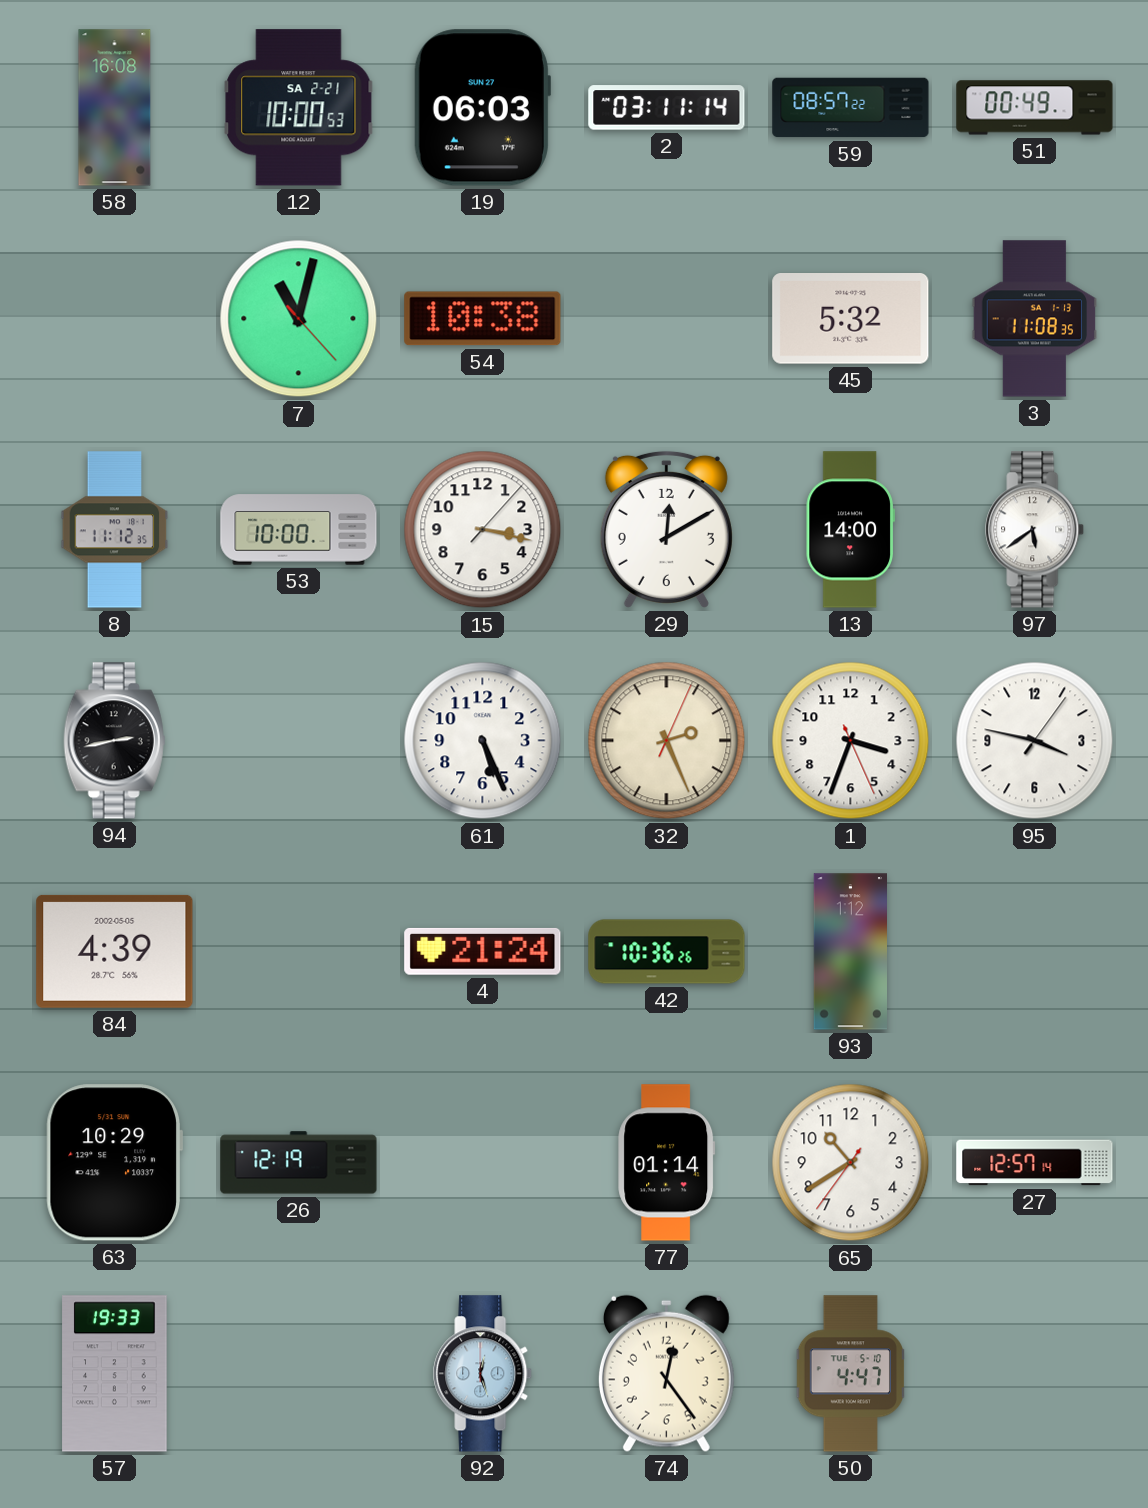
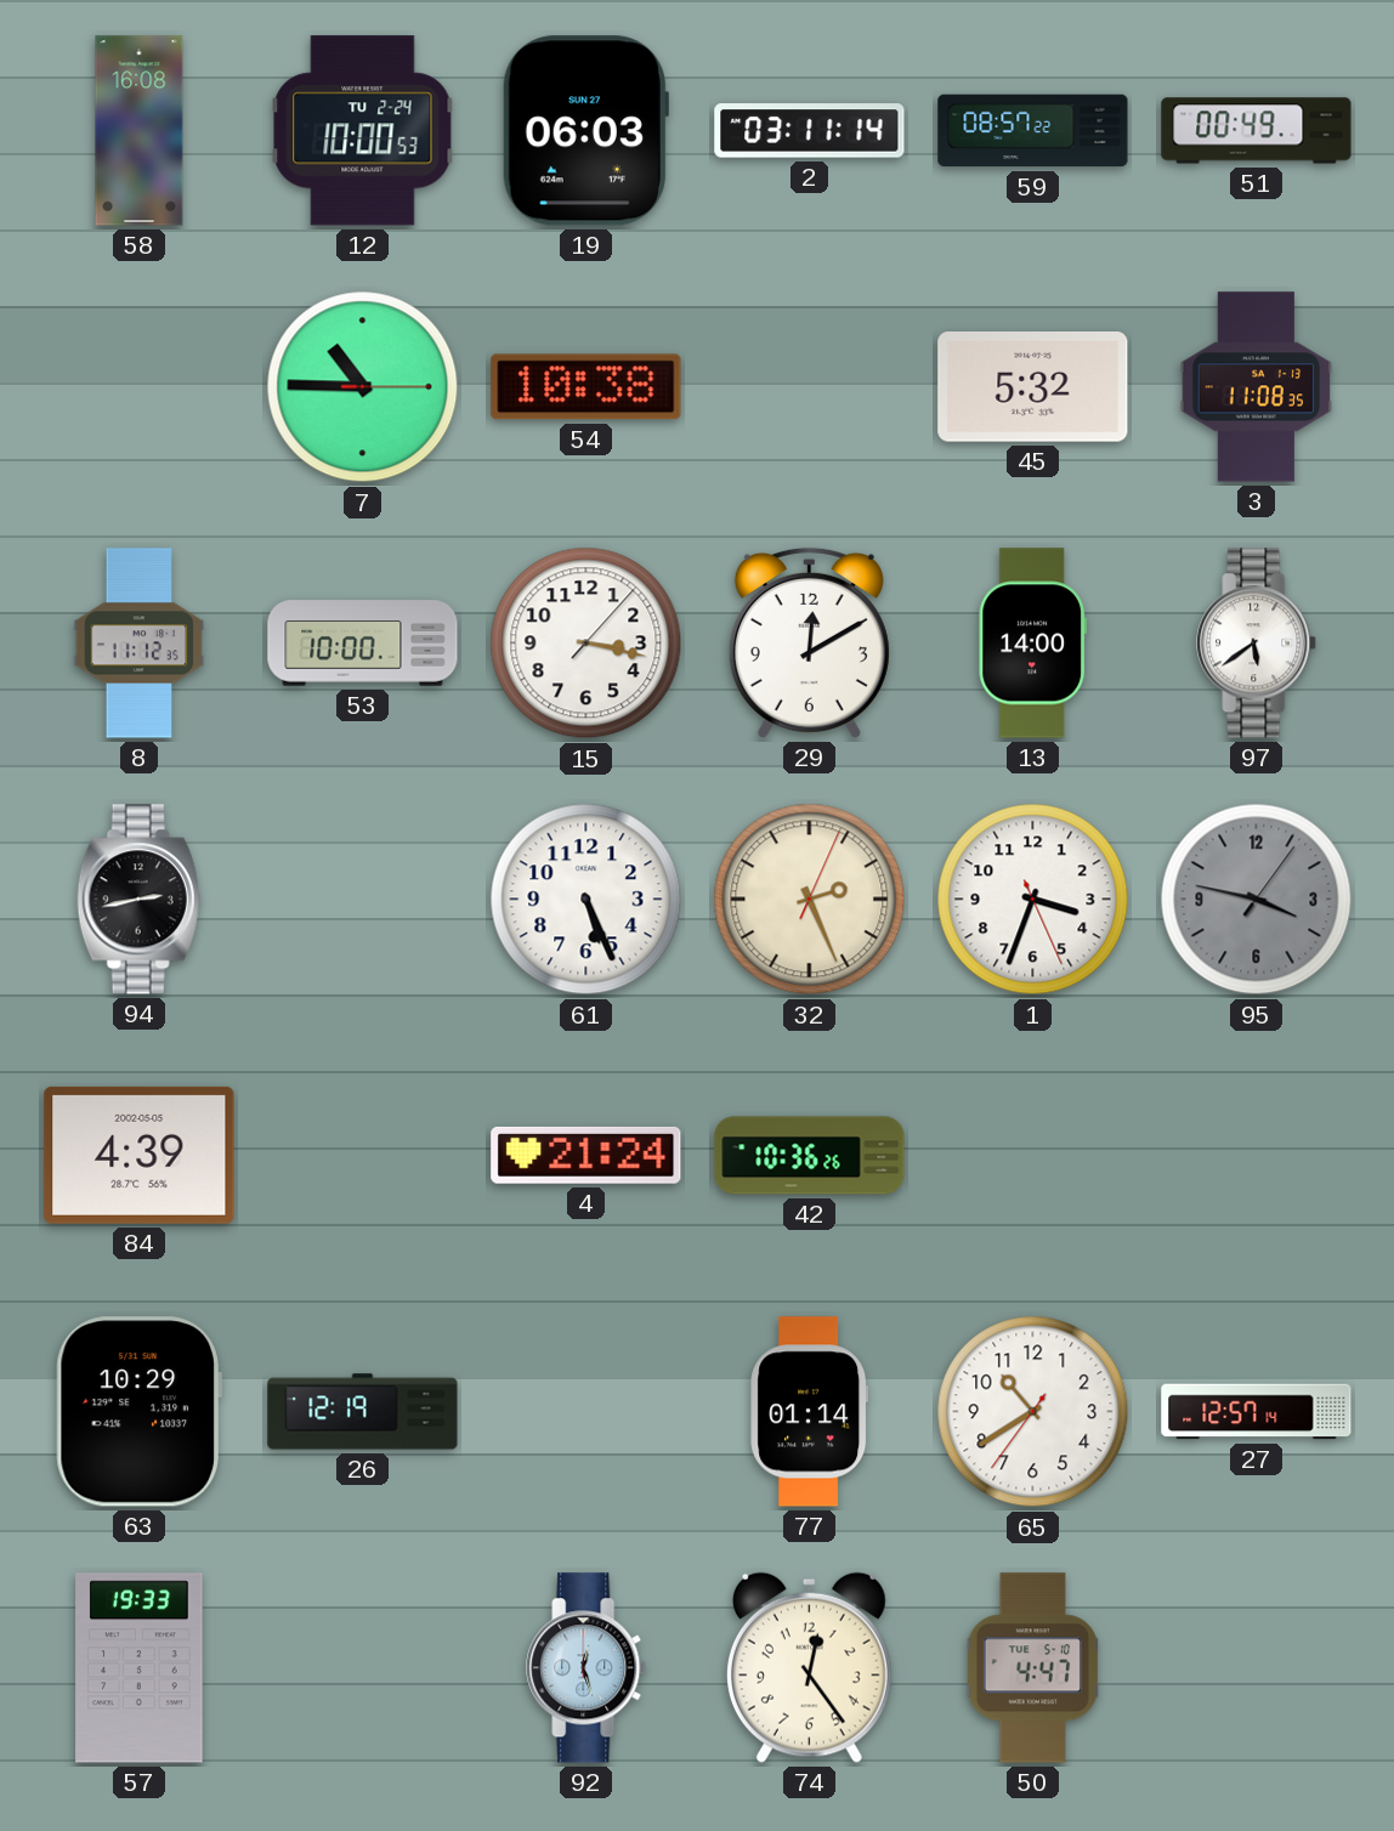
12 date: SA 2-21 -> TU 2-24
7: 11:02 -> 10:45
95 dial: white -> grey
93: 1:12 -> none
